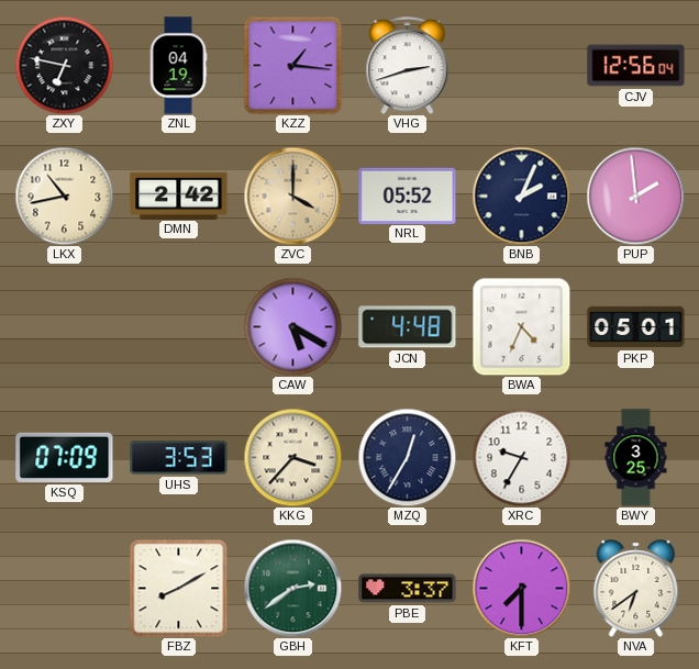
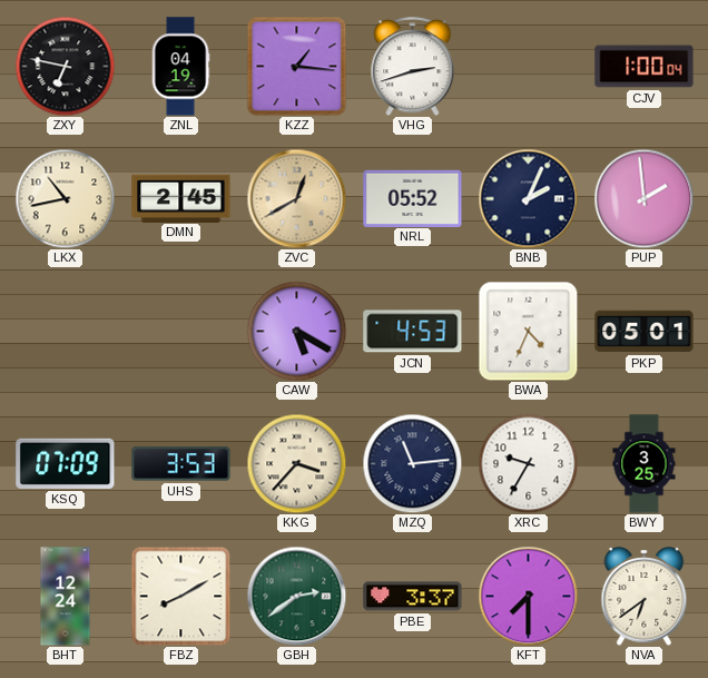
CJV: 12:56 -> 1:00
DMN: 2:42 -> 2:45
ZVC: 4:00 -> 12:40
JCN: 4:48 -> 4:53
MZQ: 12:35 -> 11:14
BHT: none -> 12:24
